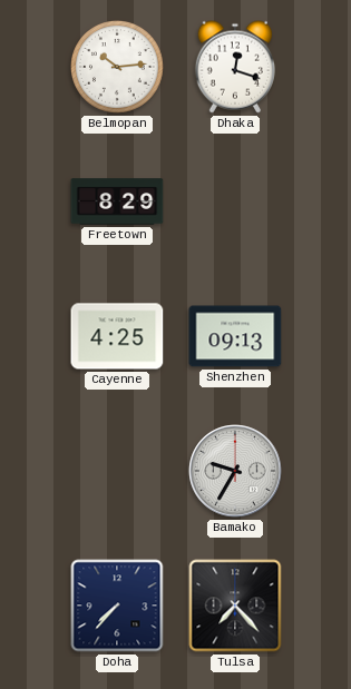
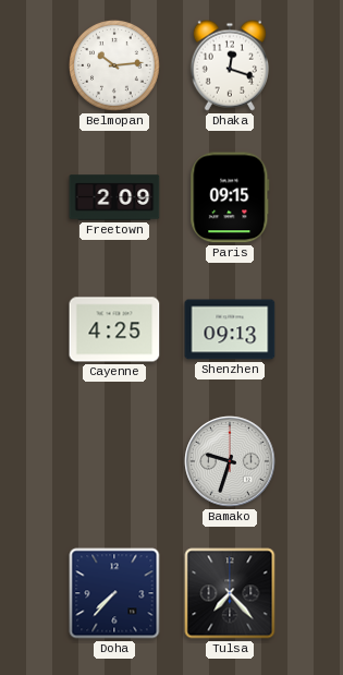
Freetown: 8:29 -> 2:09
Paris: none -> 09:15
Bamako: 9:35 -> 9:33
